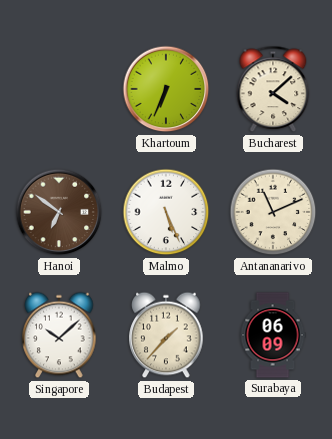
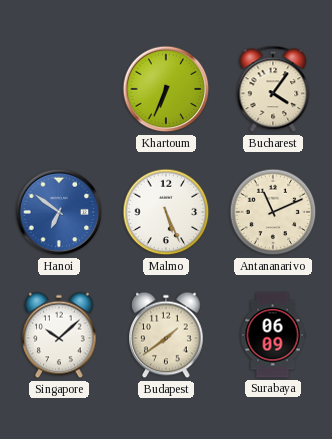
Bucharest: 4:08 -> 4:06
Hanoi dial: brown -> blue
Budapest: 1:37 -> 1:39
